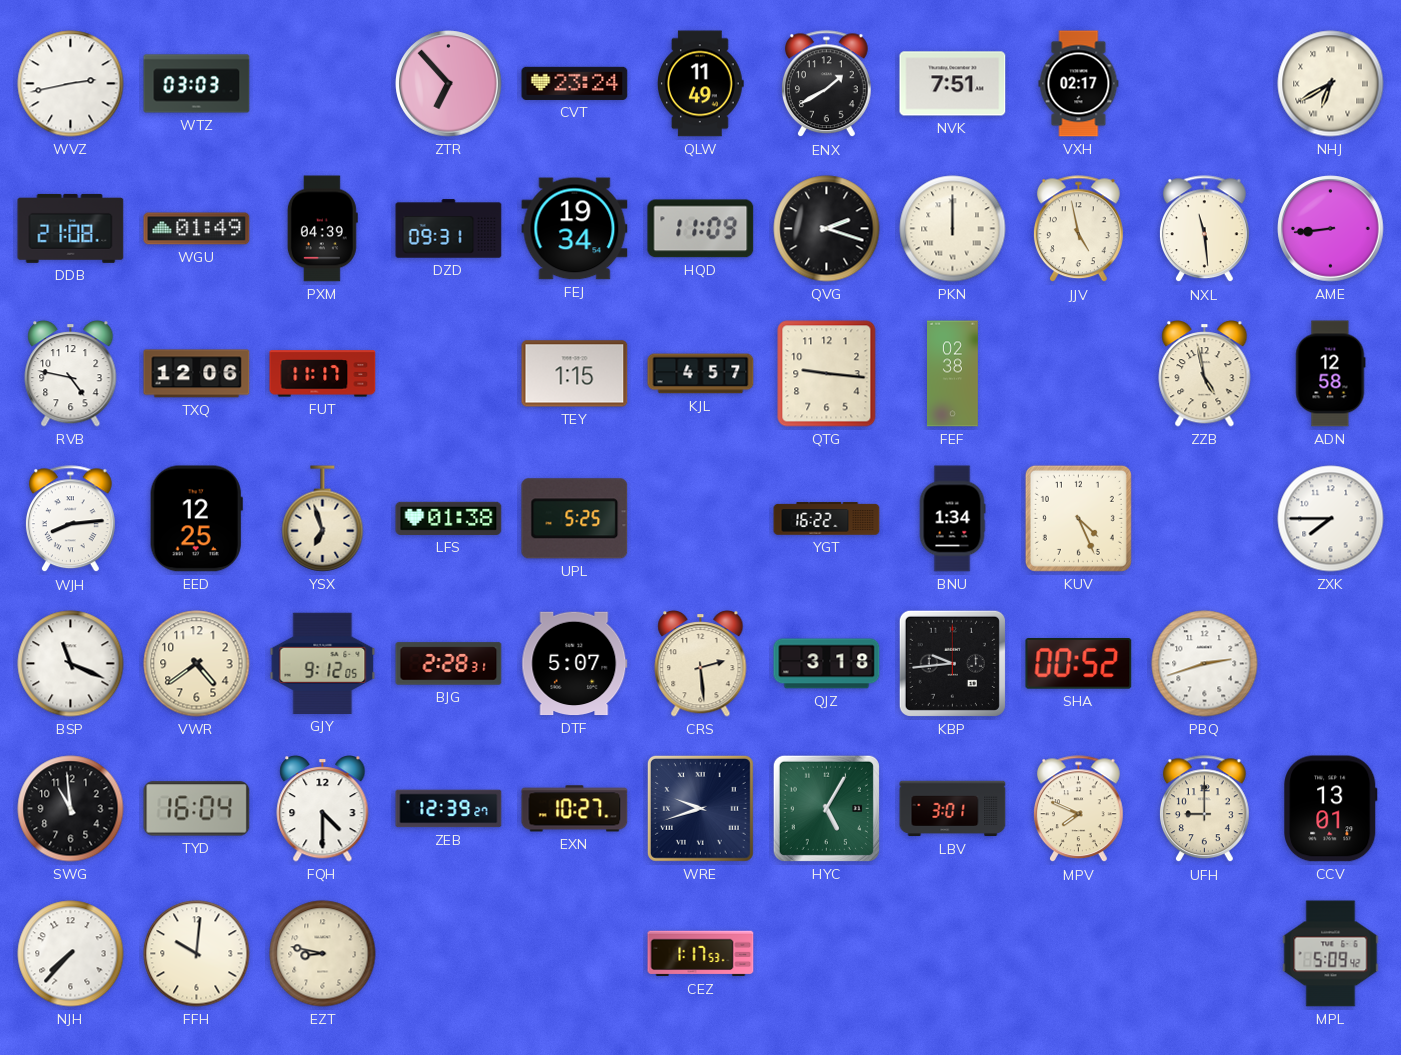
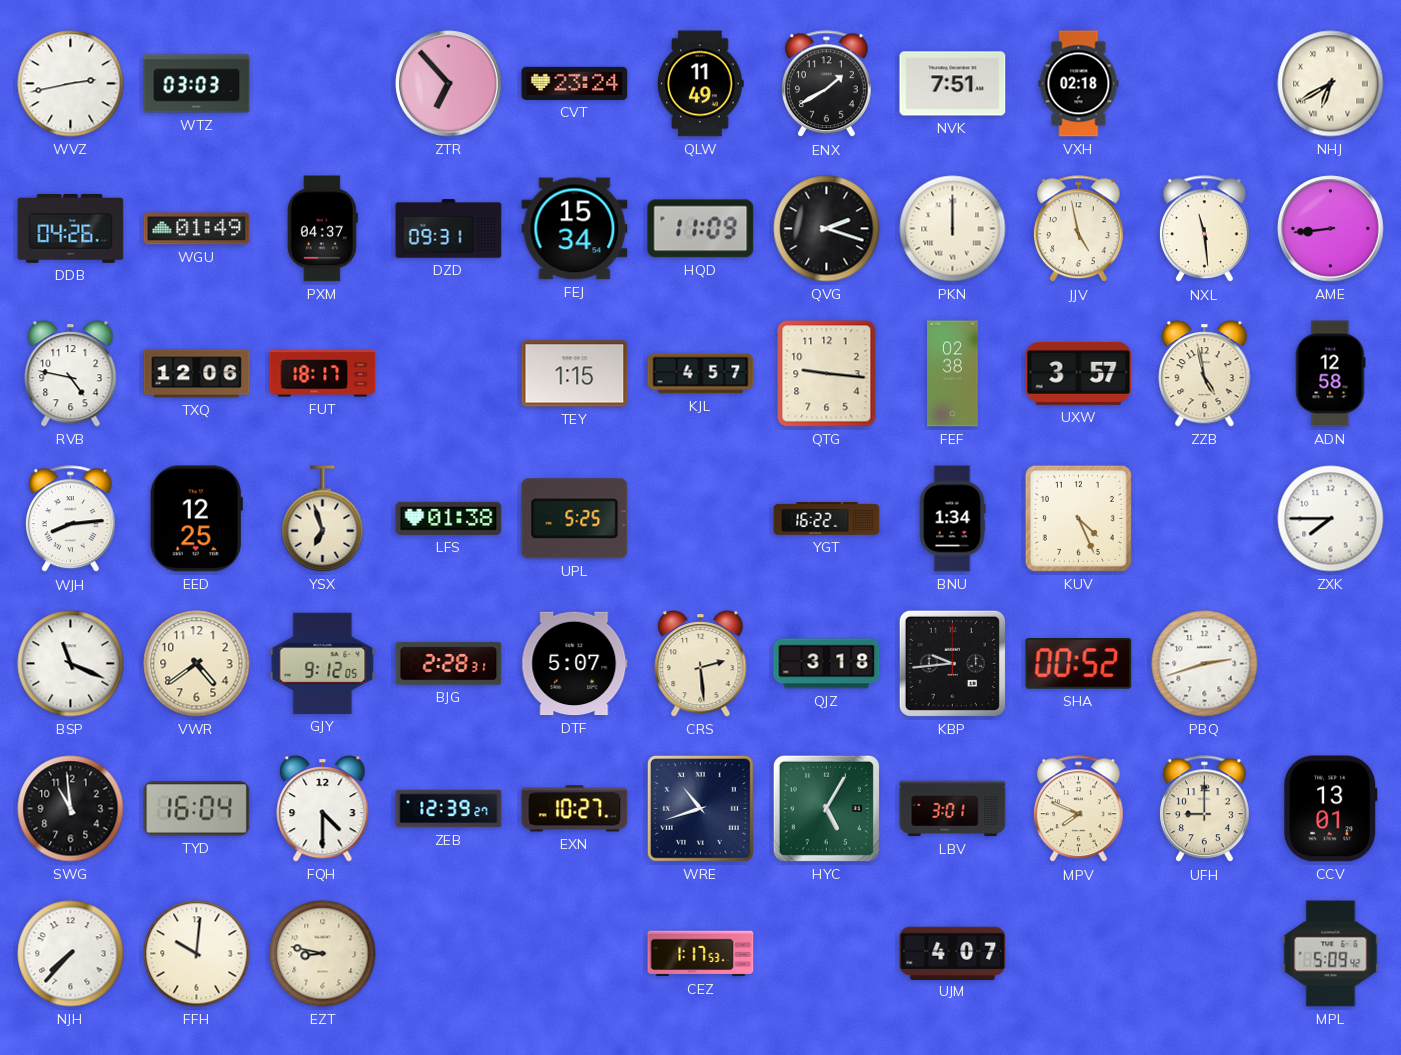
VXH: 02:17 -> 02:18
DDB: 21:08 -> 04:26
PXM: 04:39 -> 04:37
FEJ: 19:34 -> 15:34
FUT: 11:17 -> 18:17
UXW: none -> 3:57
WRE: 9:42 -> 10:42
UJM: none -> 4:07
